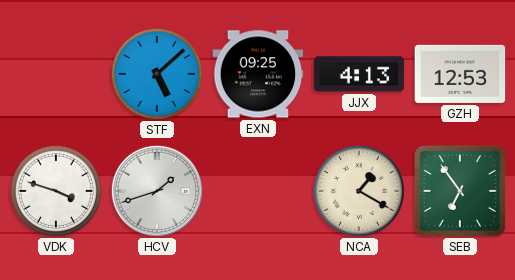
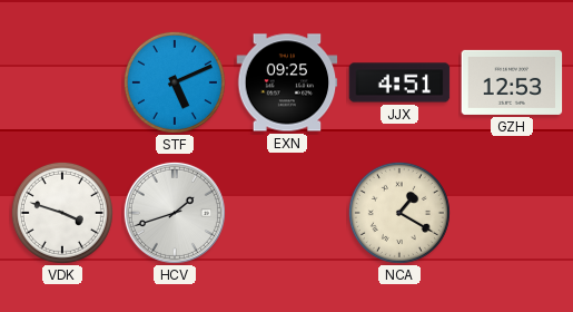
STF: 5:08 -> 5:11
JJX: 4:13 -> 4:51
SEB: 6:54 -> none
